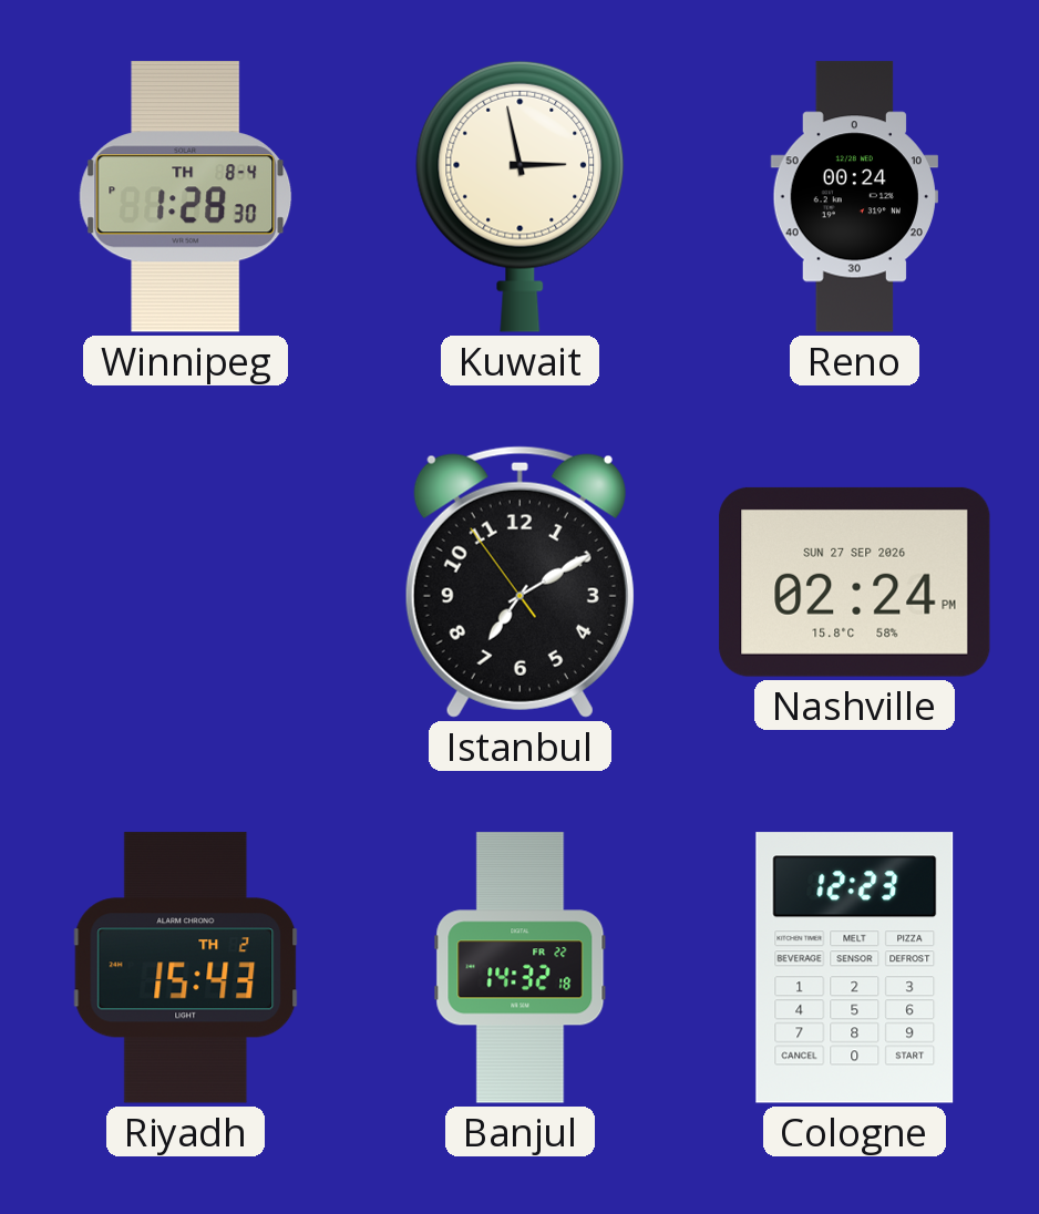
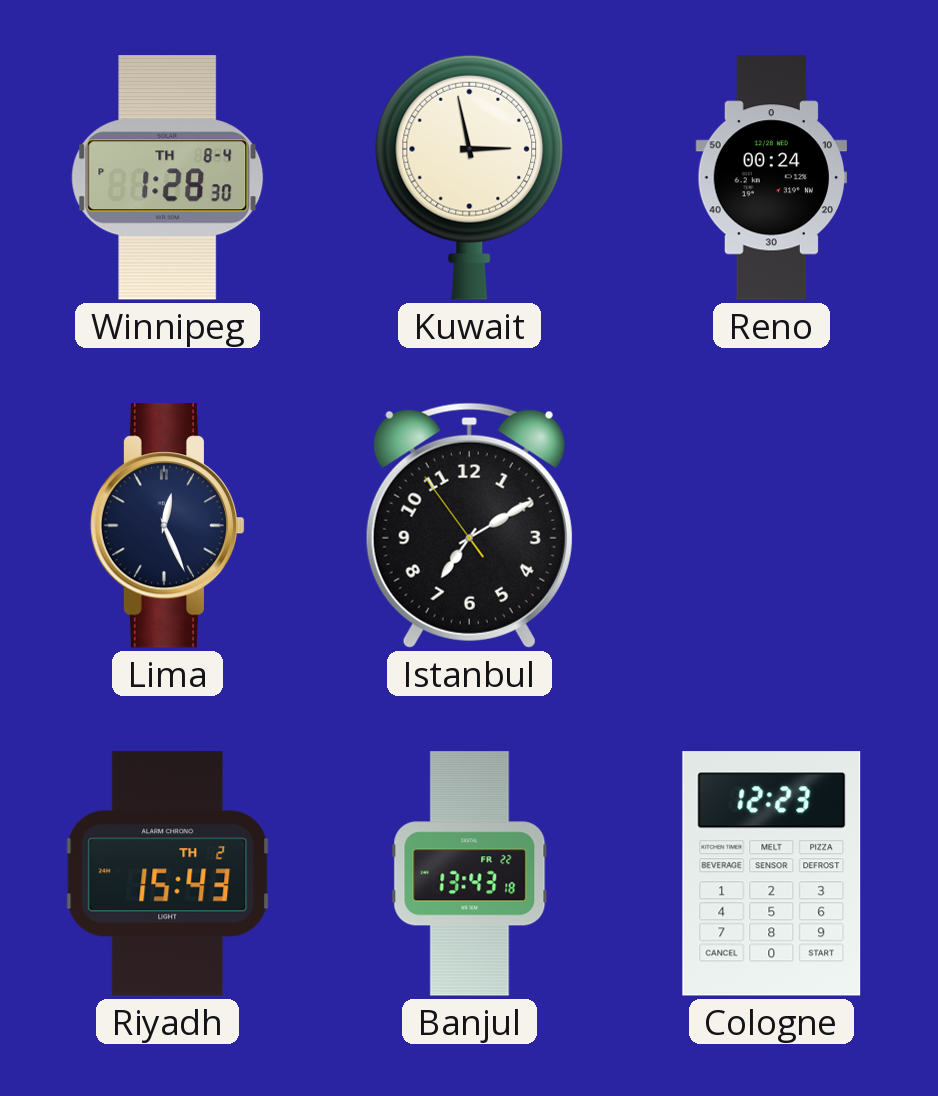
Lima: none -> 12:26
Nashville: 02:24 -> none
Banjul: 14:32 -> 13:43
